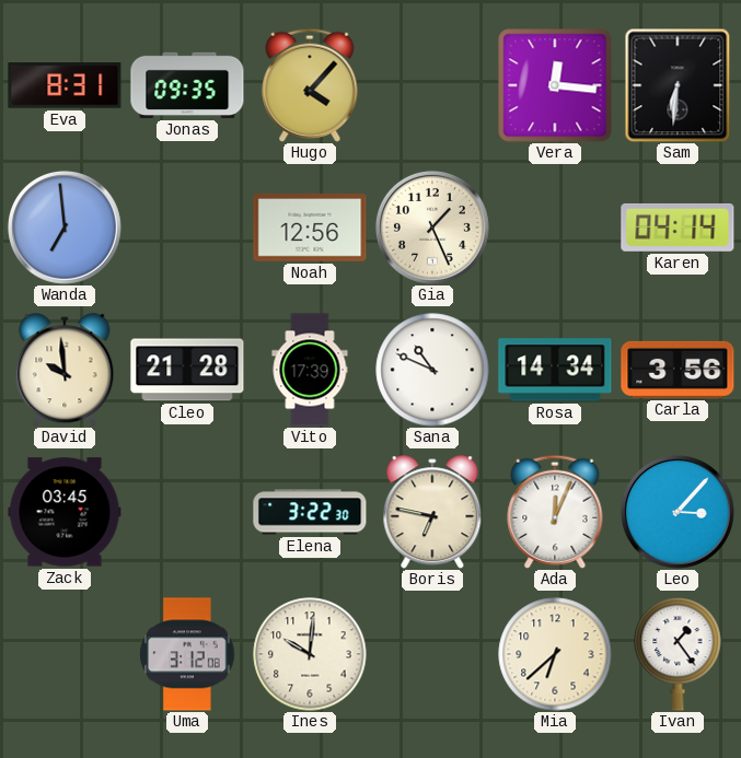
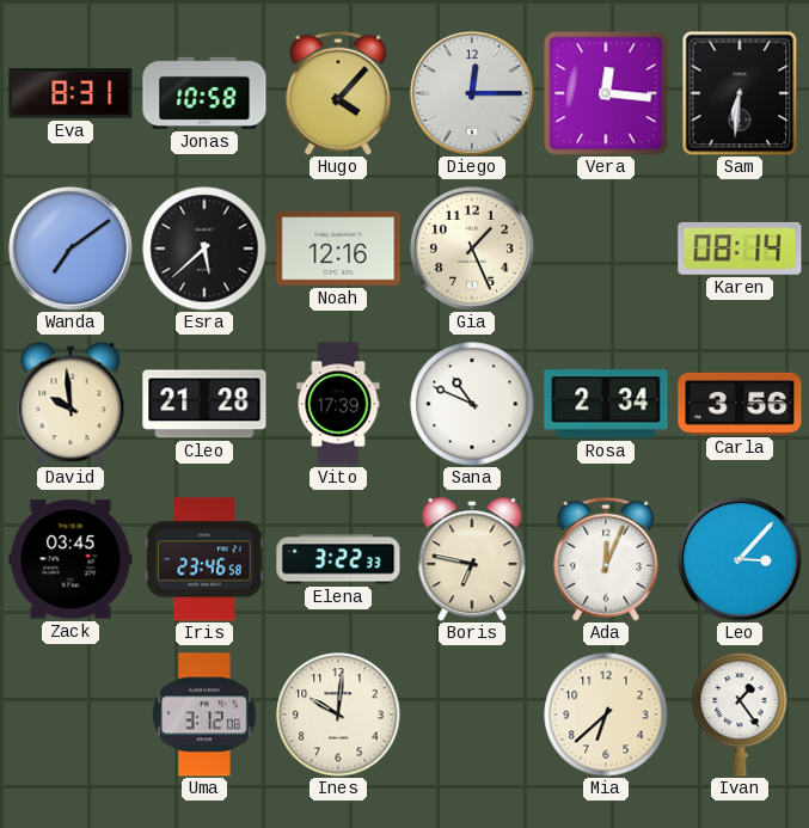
Jonas: 09:35 -> 10:58
Diego: none -> 12:15
Wanda: 6:59 -> 7:09
Esra: none -> 5:38
Noah: 12:56 -> 12:16
Karen: 04:14 -> 08:14
Rosa: 14:34 -> 2:34
Iris: none -> 23:46
Elena: 3:22:30 -> 3:22:33
